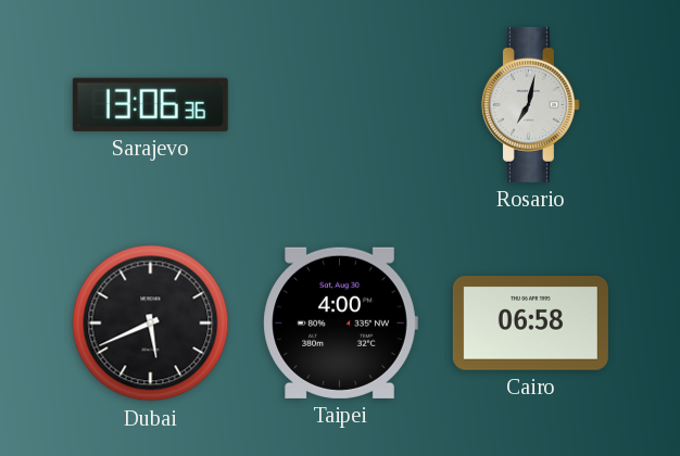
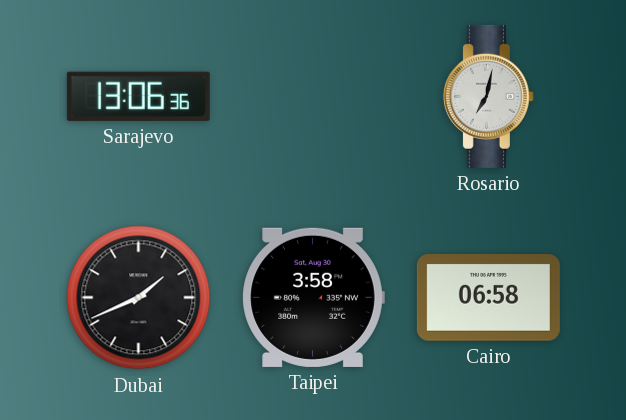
Dubai: 5:41 -> 1:41
Taipei: 4:00 -> 3:58
